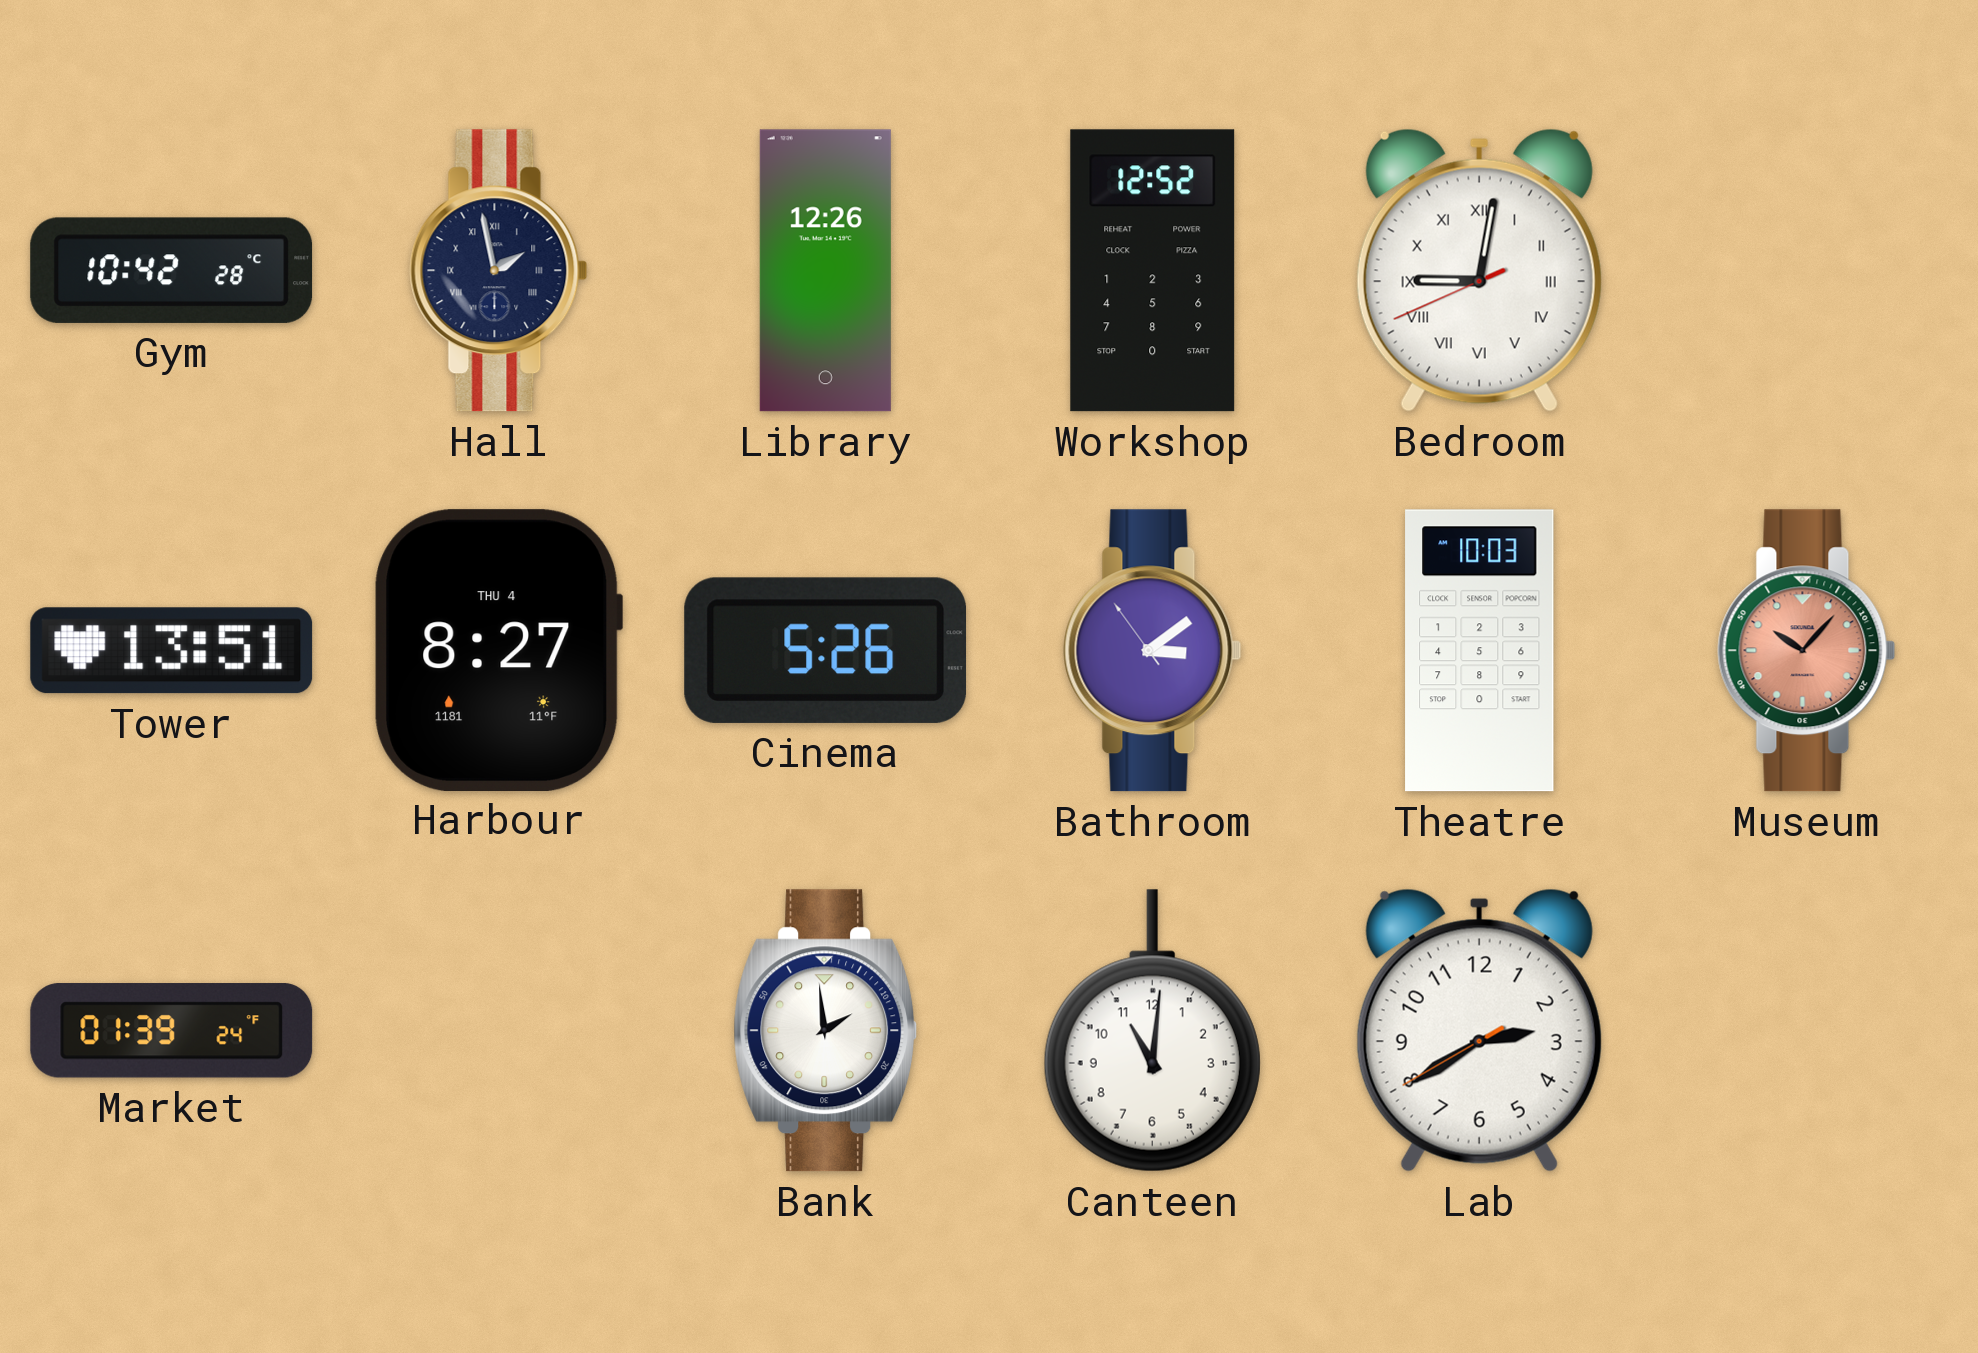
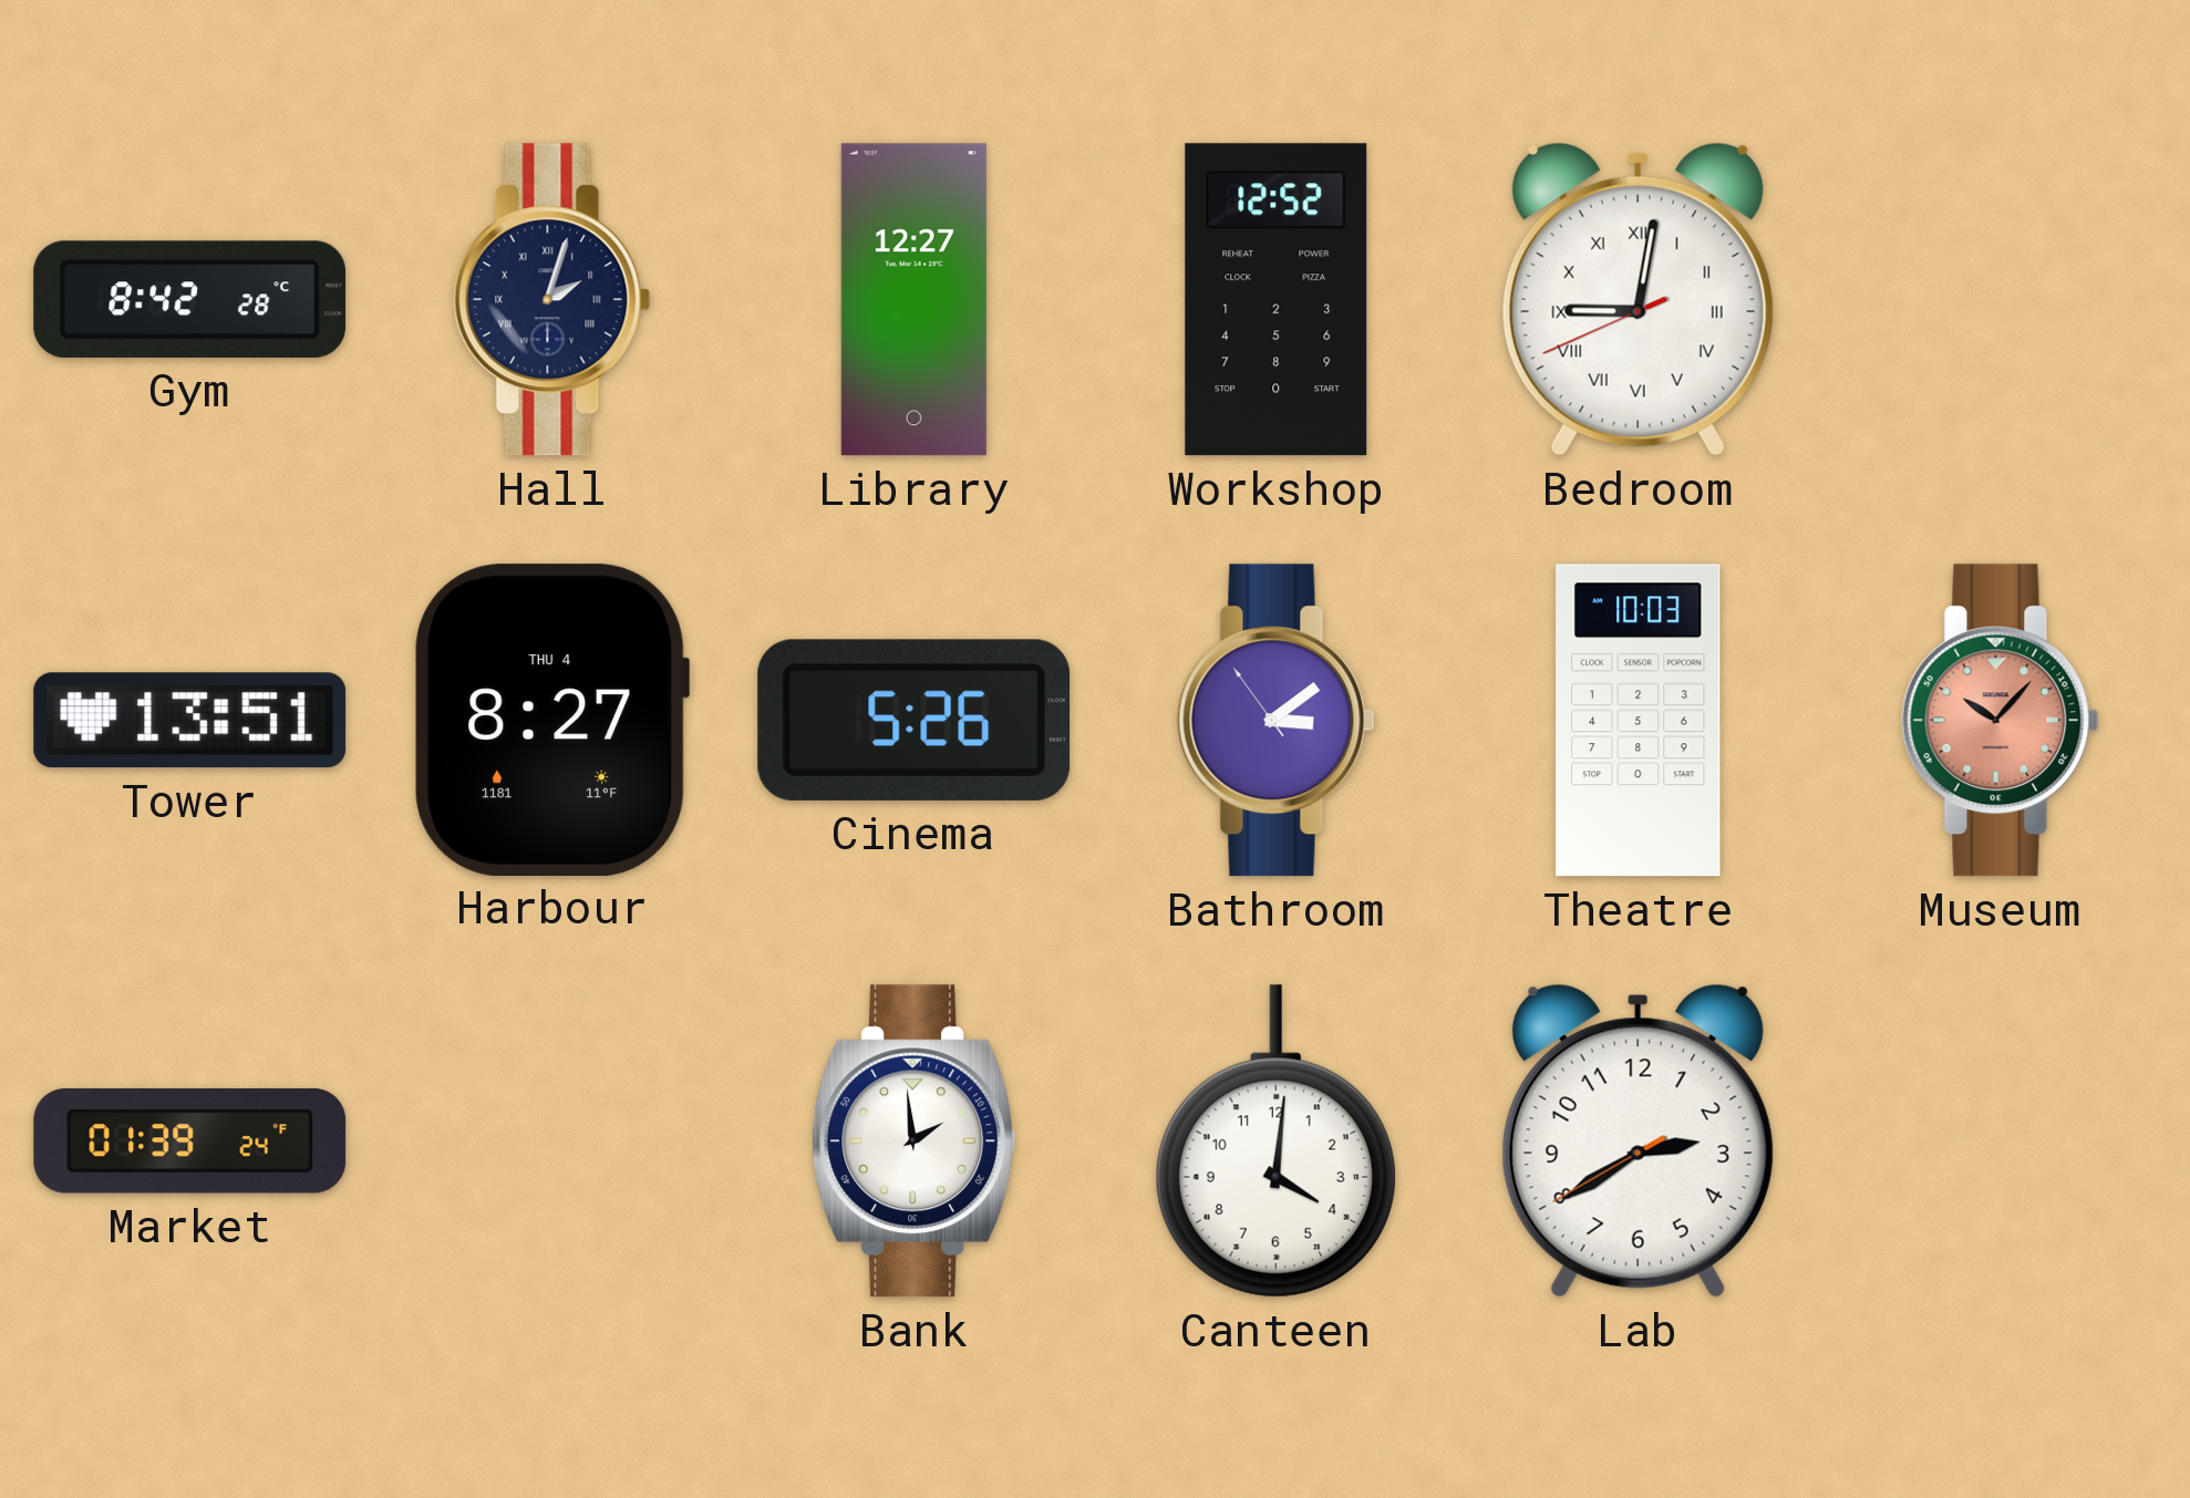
Gym: 10:42 -> 8:42
Hall: 1:58 -> 2:03
Library: 12:26 -> 12:27
Canteen: 11:01 -> 4:01
